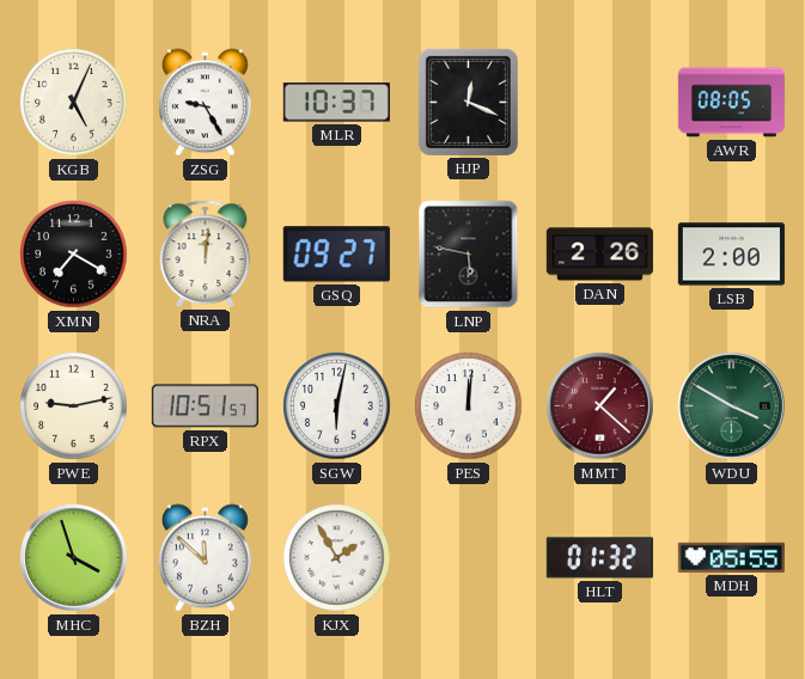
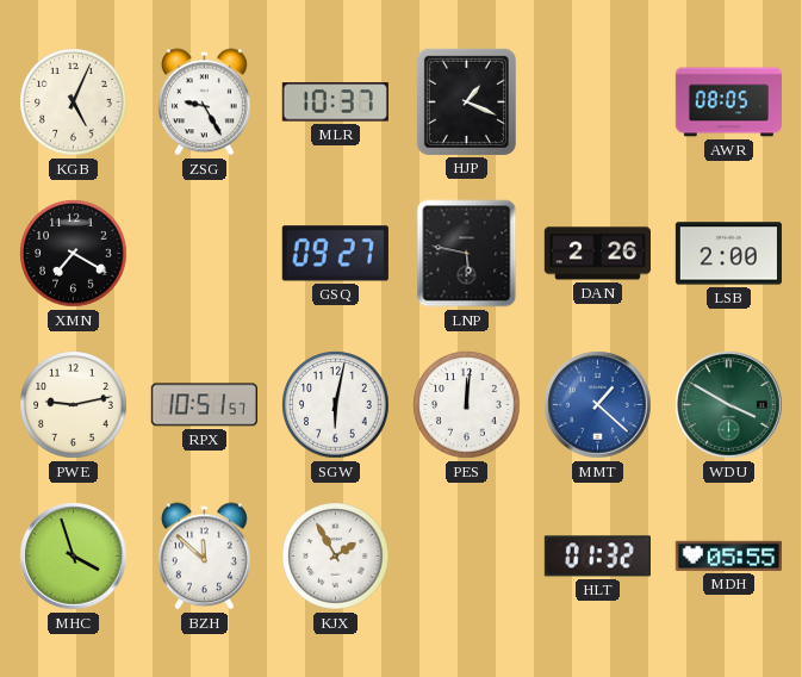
HJP: 12:19 -> 1:19
NRA: 12:01 -> none
MMT dial: burgundy -> blue
